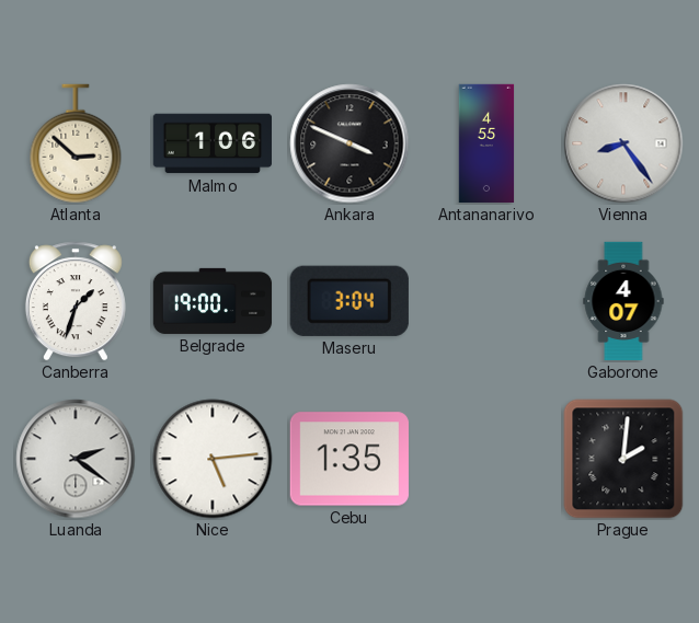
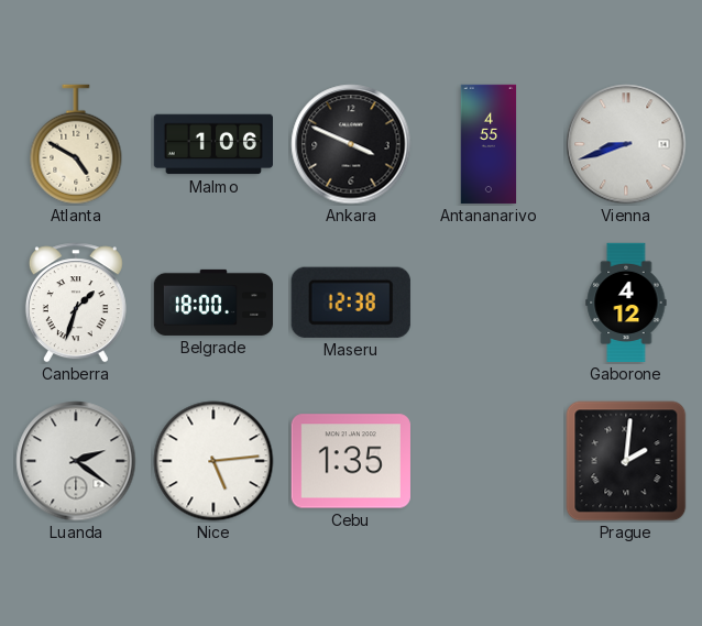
Atlanta: 2:52 -> 4:50
Vienna: 8:24 -> 8:42
Belgrade: 19:00 -> 18:00
Maseru: 3:04 -> 12:38
Gaborone: 4:07 -> 4:12
